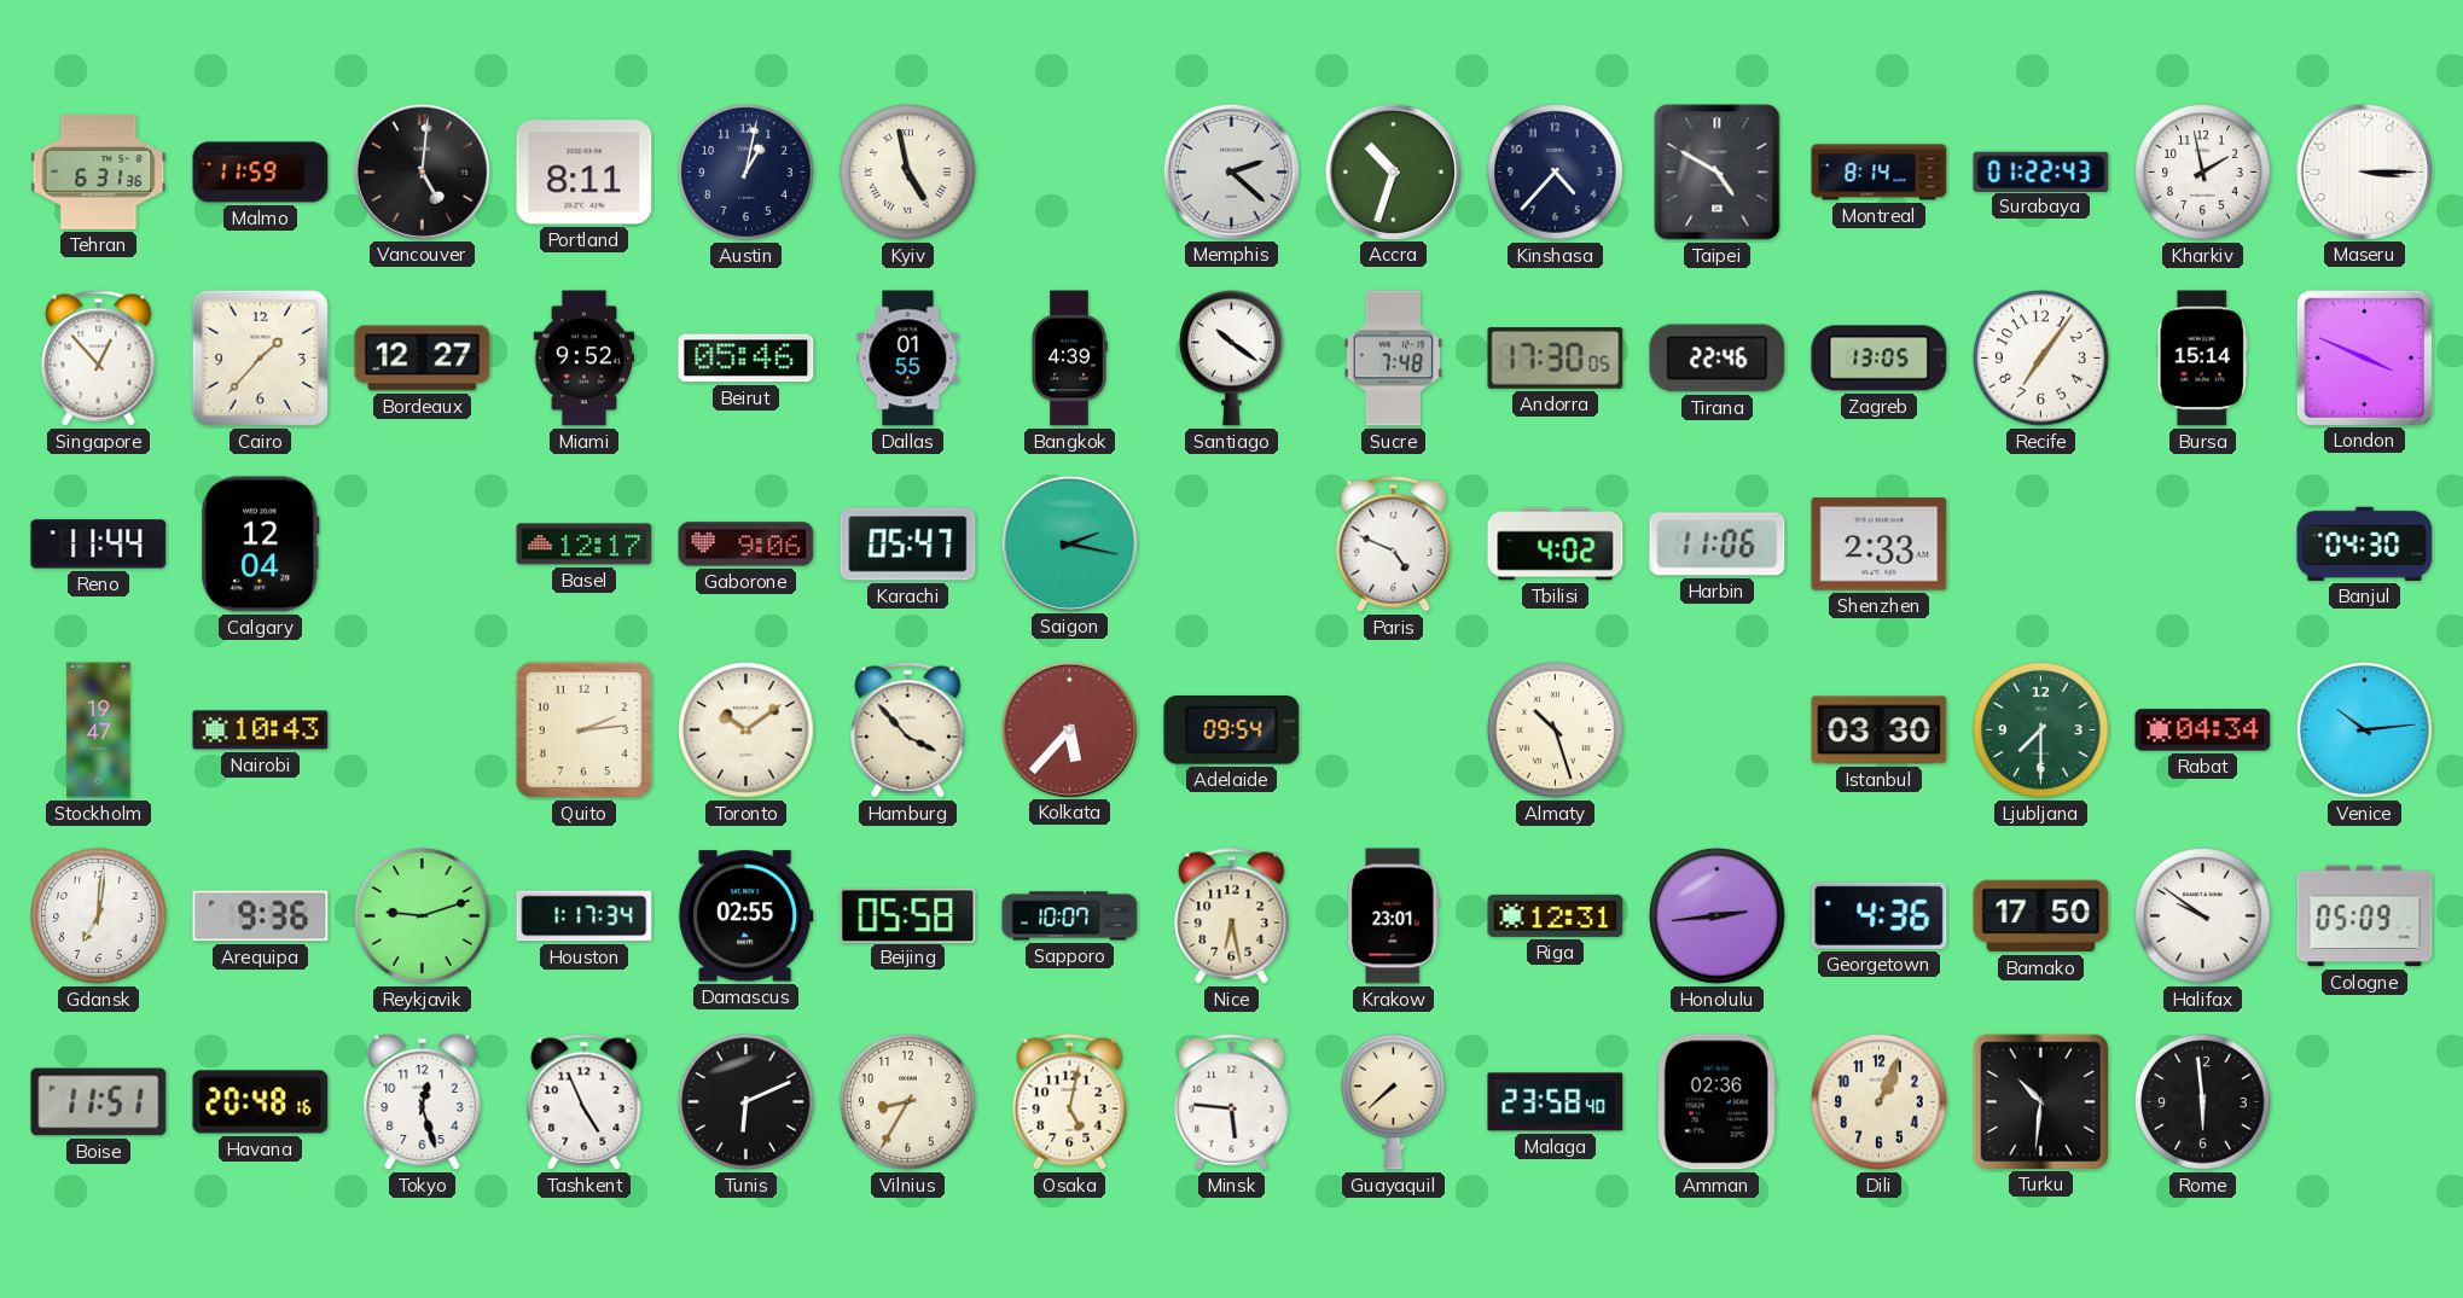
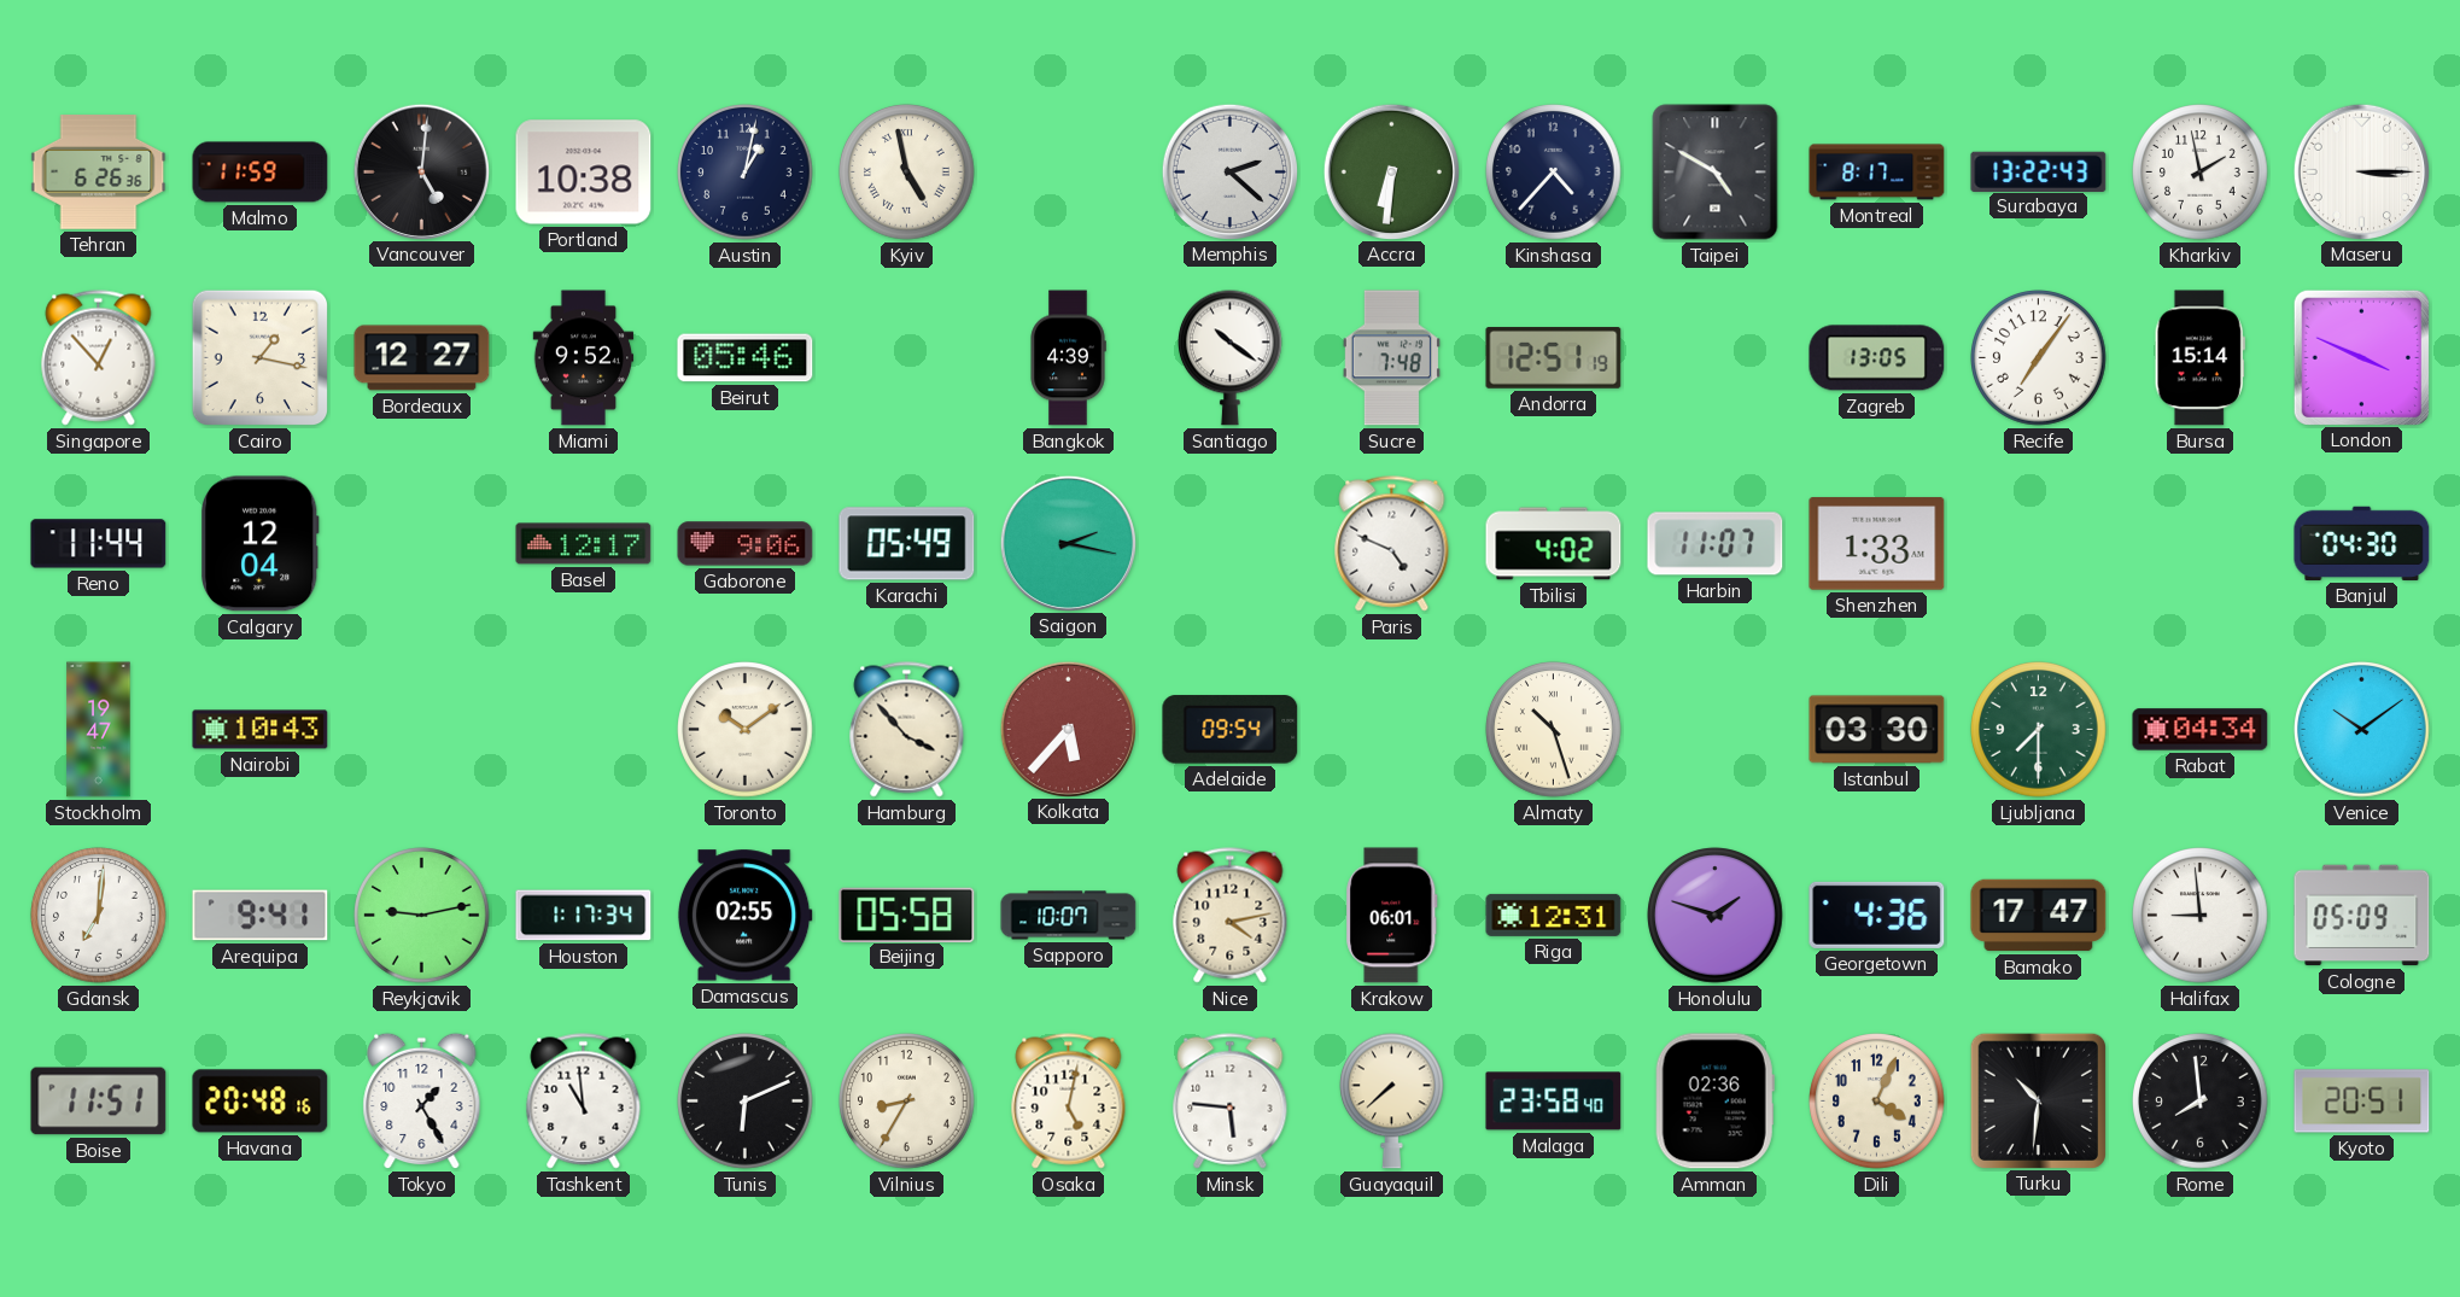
Tehran: 6:31 -> 6:26
Portland: 8:11 -> 10:38
Accra: 10:33 -> 6:31
Montreal: 8:14 -> 8:17
Surabaya: 01:22 -> 13:22
Cairo: 1:37 -> 1:17
Dallas: 01:55 -> none
Andorra: 17:30 -> 12:51
Tirana: 22:46 -> none
Karachi: 05:47 -> 05:49
Harbin: 11:06 -> 11:07
Shenzhen: 2:33 -> 1:33
Quito: 2:14 -> none
Venice: 10:14 -> 10:09
Arequipa: 9:36 -> 9:41
Reykjavik: 9:12 -> 9:13
Nice: 6:28 -> 4:13
Krakow: 23:01 -> 06:01
Honolulu: 2:44 -> 1:48
Bamako: 17:50 -> 17:47
Halifax: 9:51 -> 8:59
Tokyo: 12:27 -> 1:25
Tashkent: 4:56 -> 10:59
Dili: 1:04 -> 4:04
Rome: 5:59 -> 7:59
Kyoto: none -> 20:51
